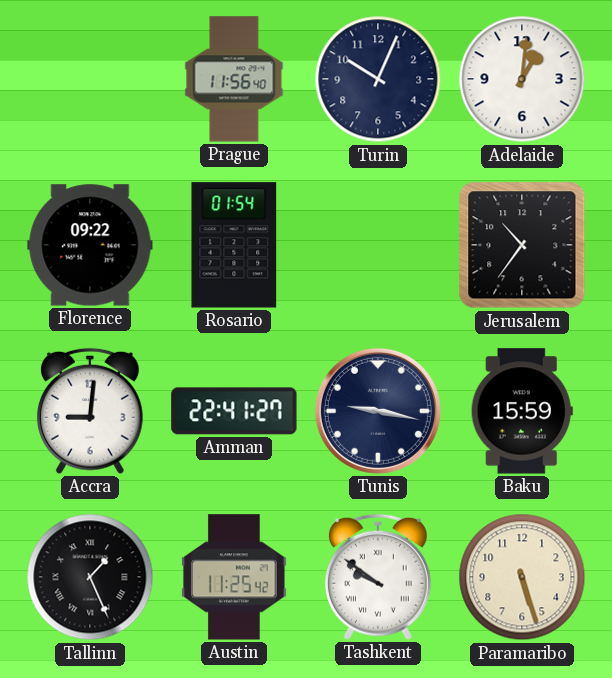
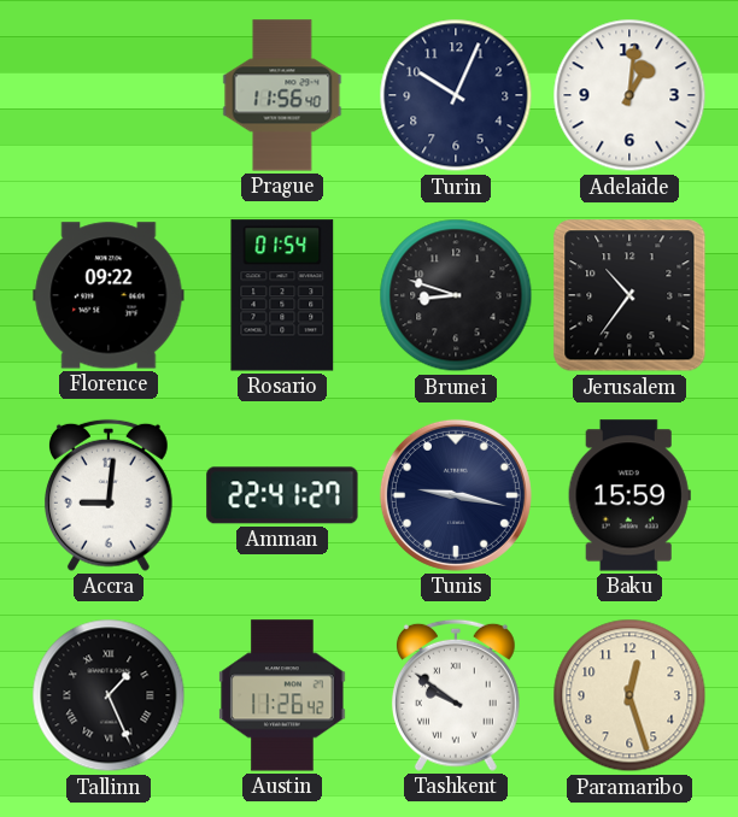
Brunei: none -> 8:48
Austin: 11:25 -> 11:26
Paramaribo: 5:27 -> 12:27
